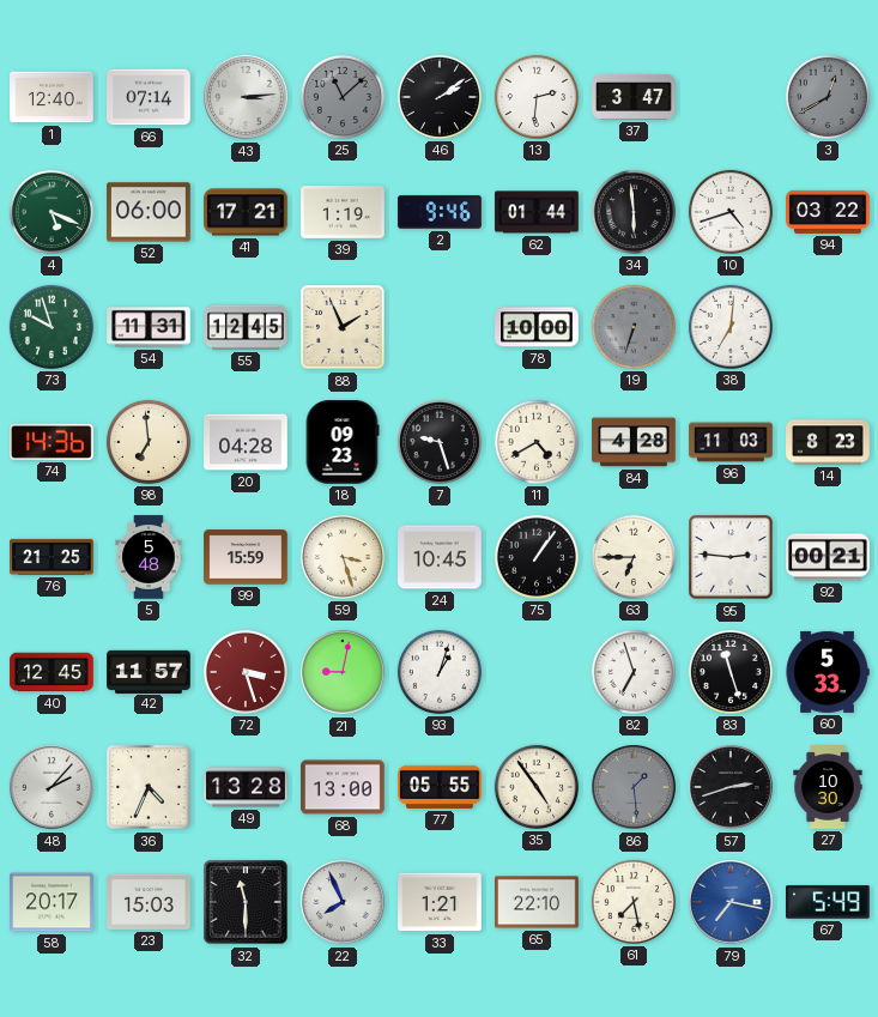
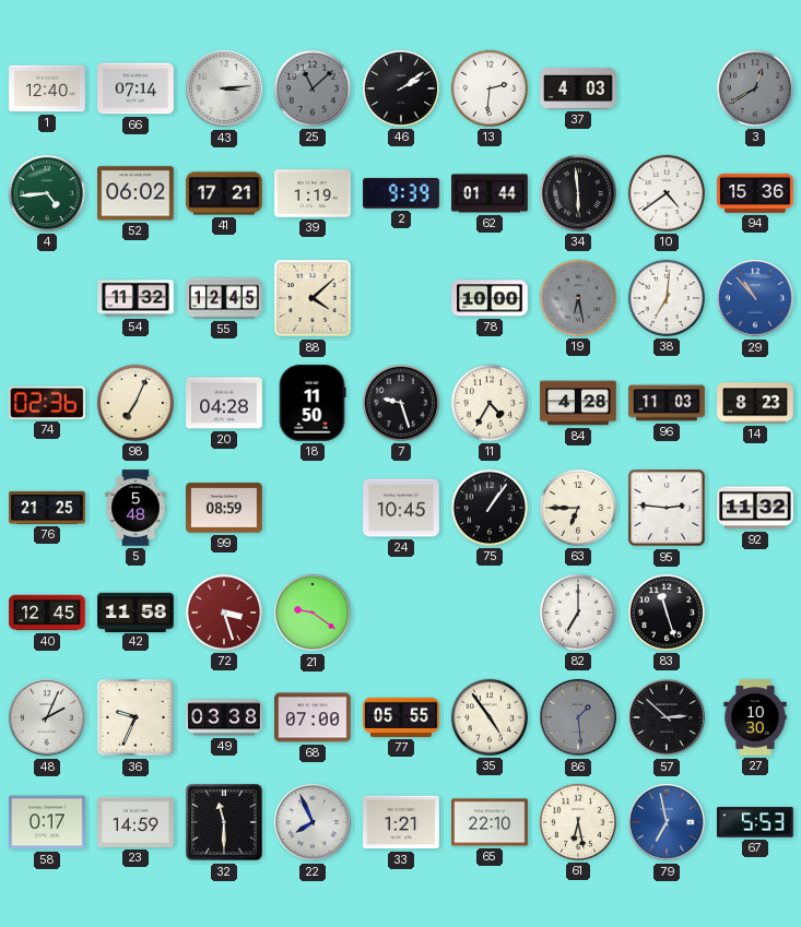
37: 3:47 -> 4:03
4: 5:19 -> 4:44
52: 06:00 -> 06:02
2: 9:46 -> 9:39
10: 4:42 -> 4:39
94: 03:22 -> 15:36
73: 9:57 -> none
54: 11:31 -> 11:32
88: 1:56 -> 4:08
19: 6:33 -> 6:28
29: none -> 10:53
74: 14:36 -> 02:36
98: 6:59 -> 7:04
18: 09:23 -> 11:50
11: 4:40 -> 4:35
99: 15:59 -> 08:59
59: 3:27 -> none
92: 00:21 -> 11:32
42: 11:57 -> 11:58
21: 9:02 -> 9:21
93: 1:03 -> none
82: 6:57 -> 7:00
60: 5:33 -> none
48: 2:07 -> 2:04
36: 4:34 -> 9:34
49: 13:28 -> 03:38
68: 13:00 -> 07:00
57: 2:42 -> 2:52
58: 20:17 -> 0:17
23: 15:03 -> 14:59
61: 7:28 -> 6:28
79: 7:17 -> 6:58
67: 5:49 -> 5:53
